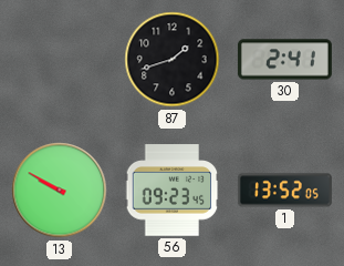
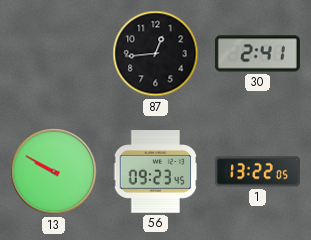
87: 1:42 -> 12:44
1: 13:52 -> 13:22
